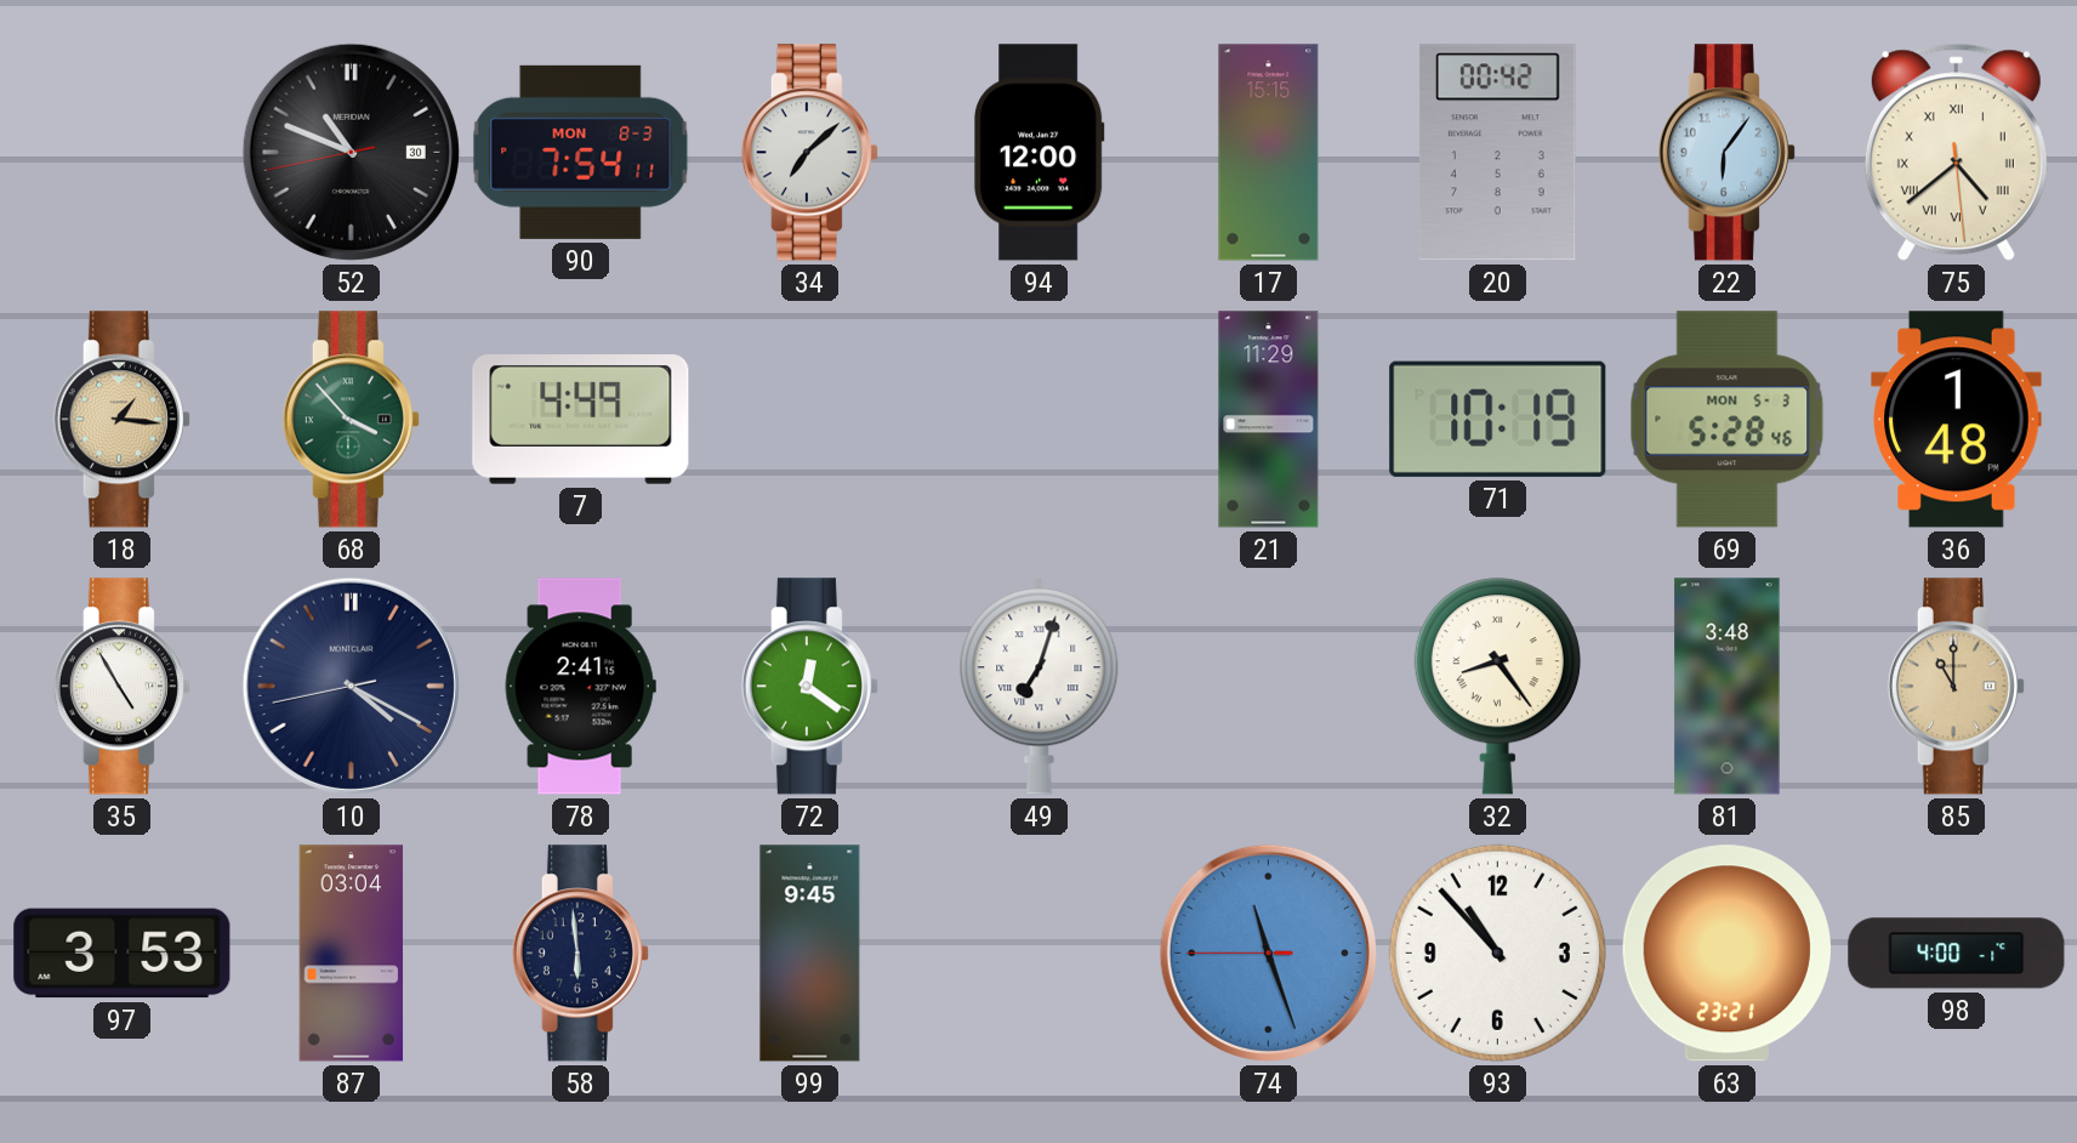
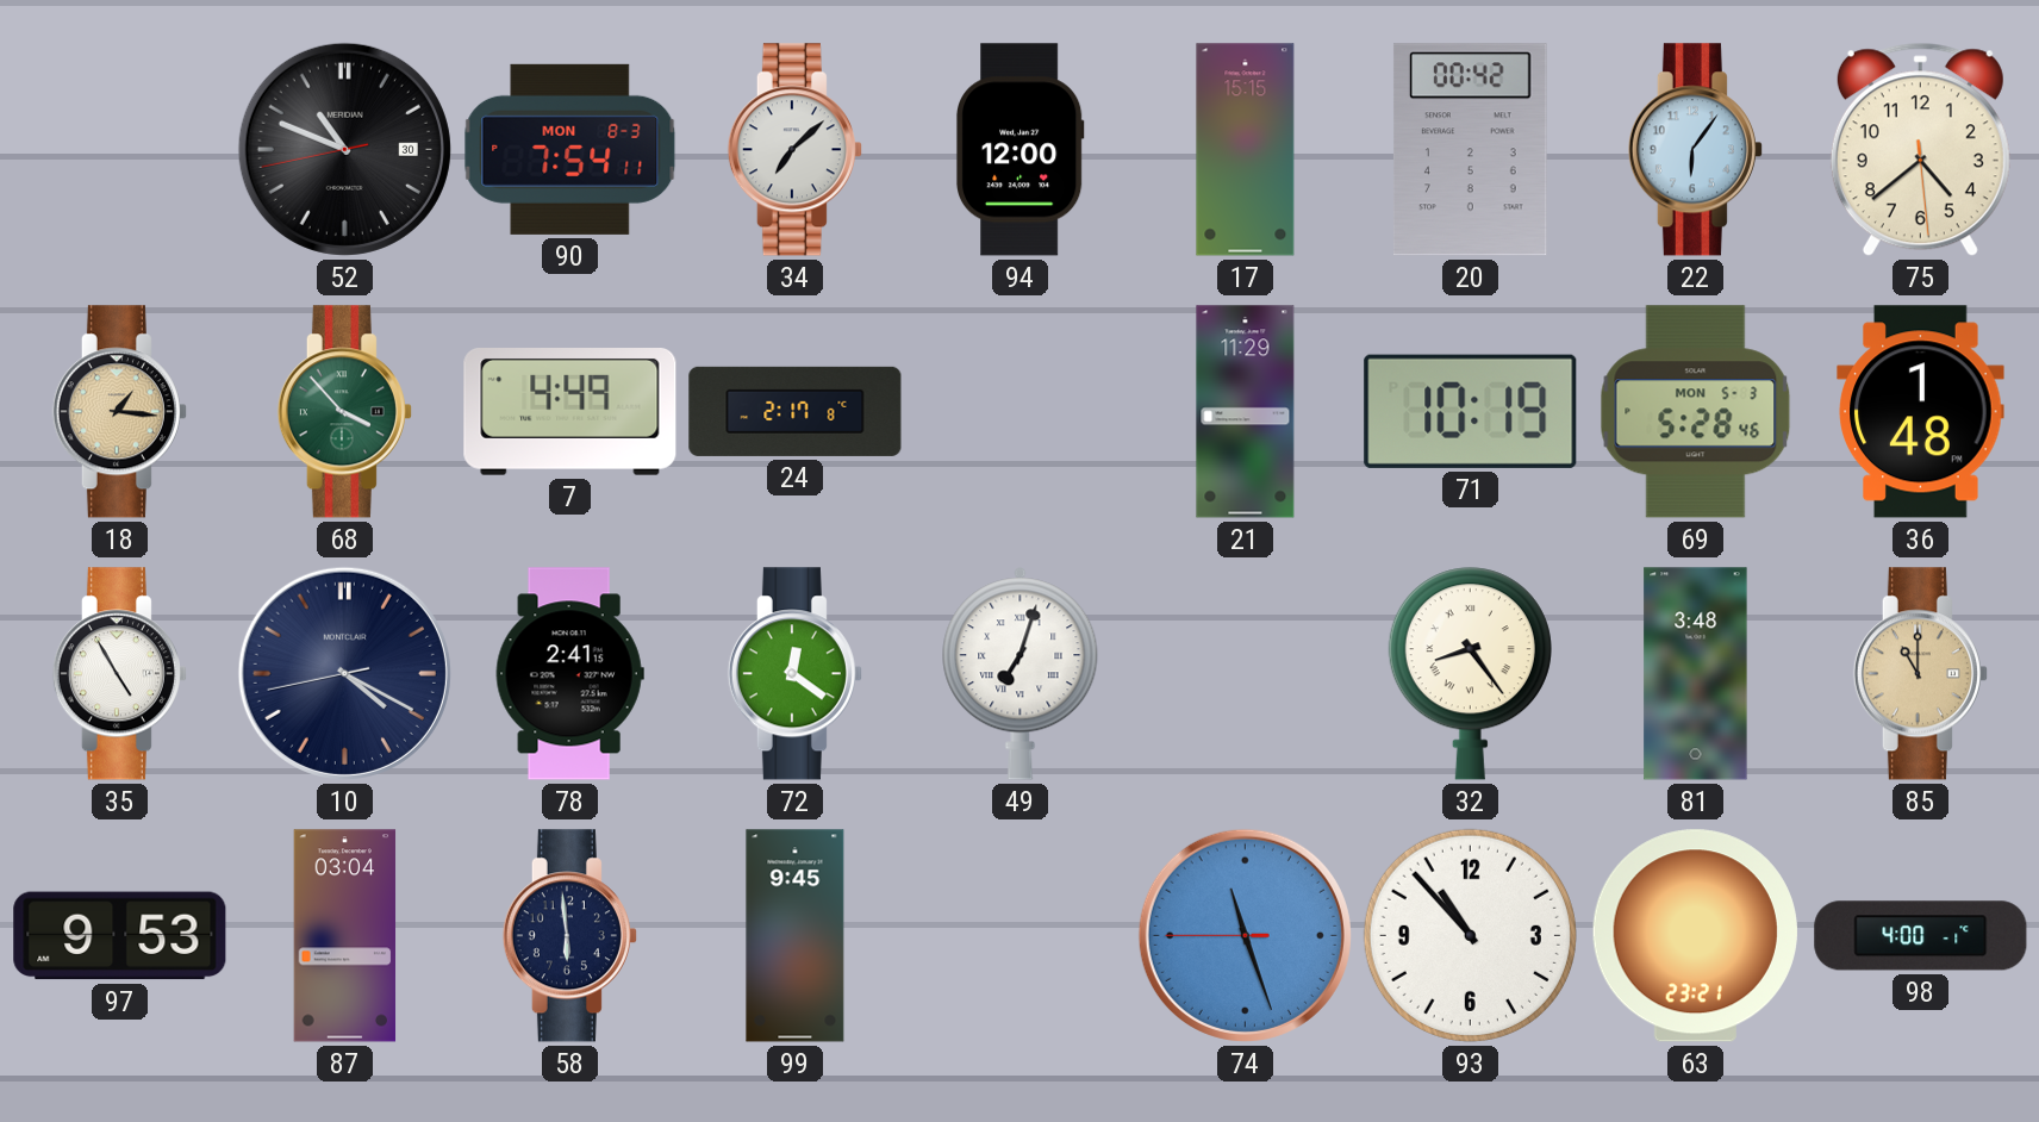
75 numerals: Roman -> Arabic
24: none -> 2:17
97: 3:53 -> 9:53
